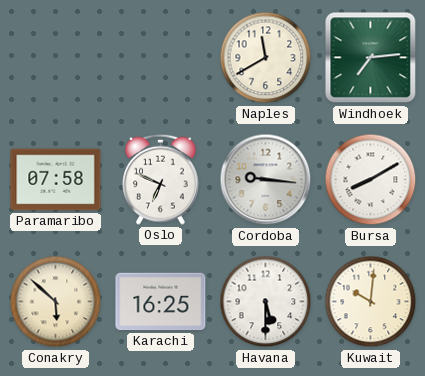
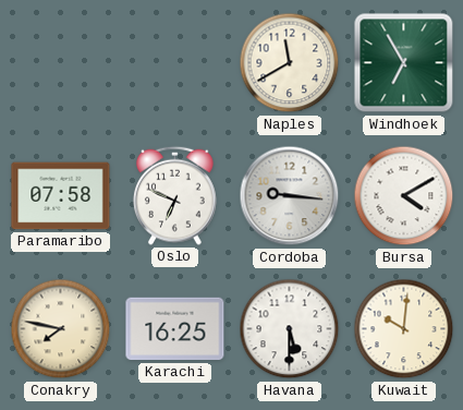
Windhoek: 7:14 -> 6:55
Bursa: 8:10 -> 4:10
Conakry: 5:52 -> 7:47
